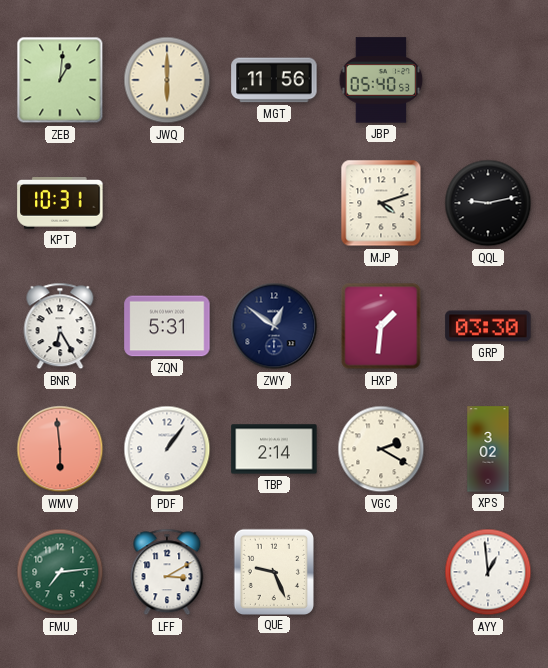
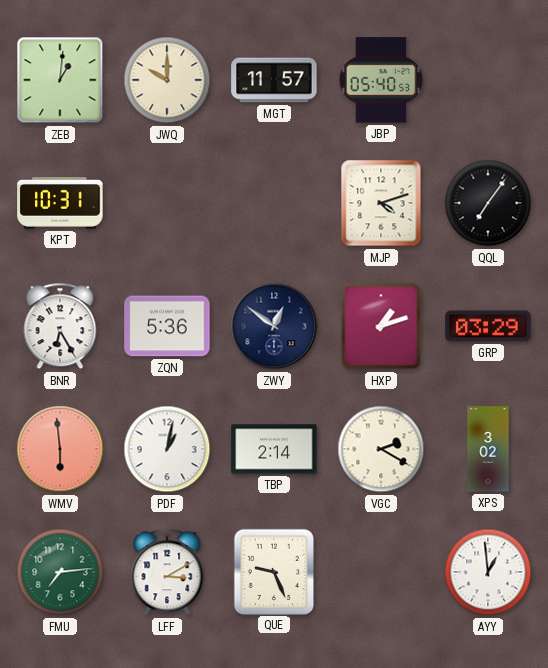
JWQ: 6:00 -> 10:00
MGT: 11:56 -> 11:57
QQL: 9:13 -> 7:06
ZQN: 5:31 -> 5:36
HXP: 1:31 -> 1:12
GRP: 03:30 -> 03:29
PDF: 1:06 -> 1:02
